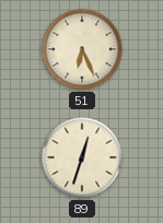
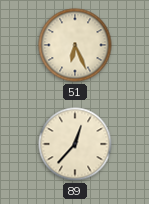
89: 12:33 -> 12:37
